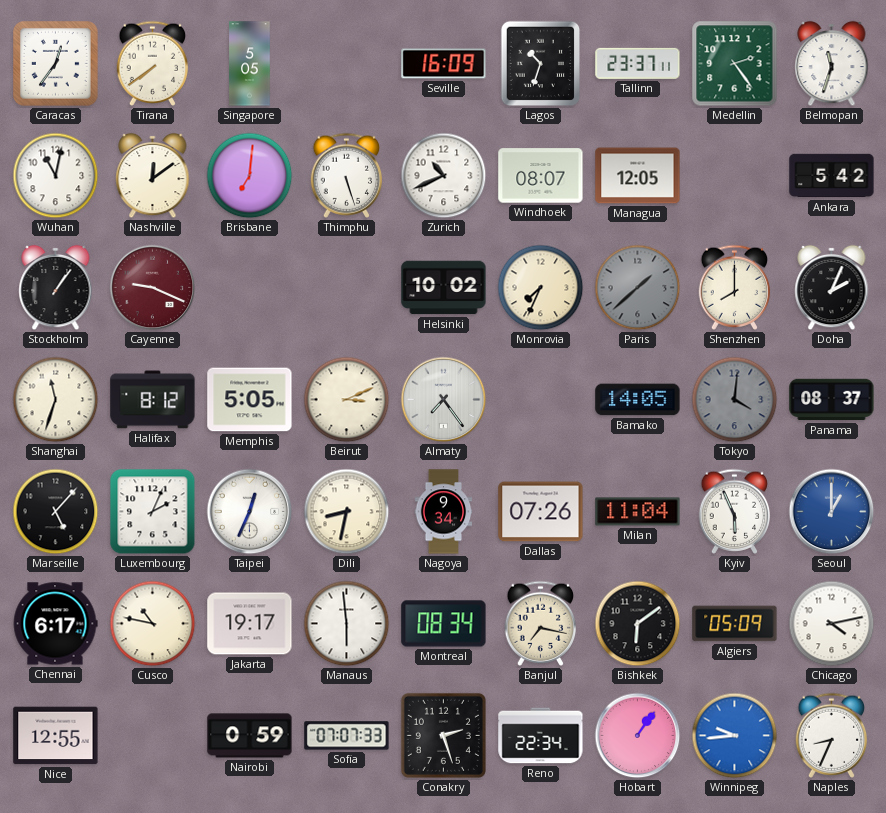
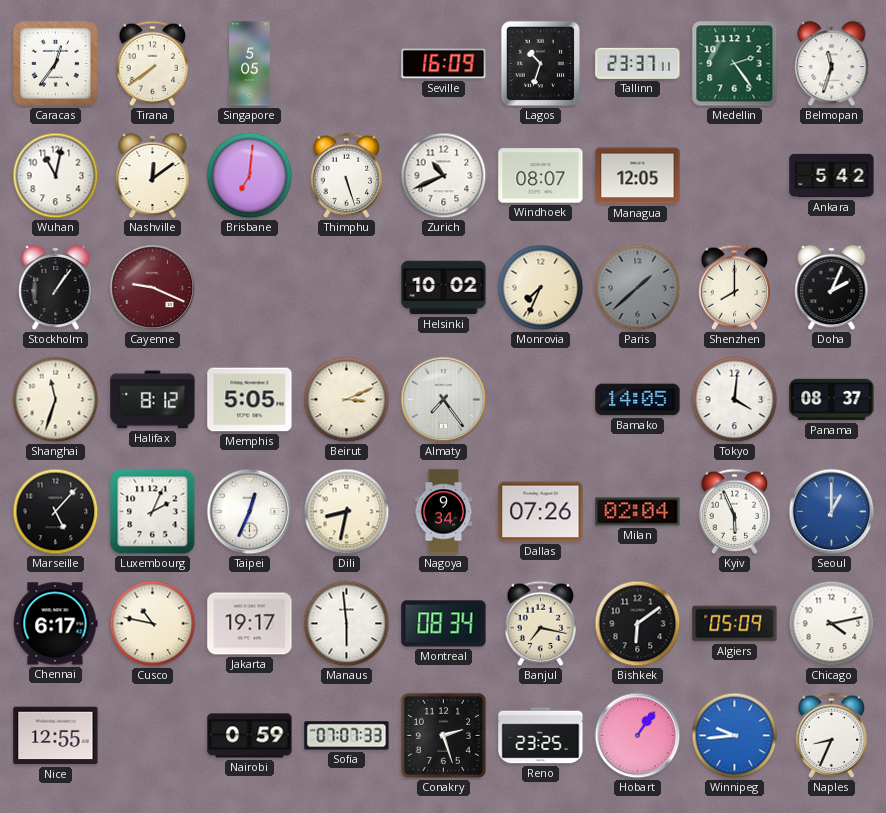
Tokyo dial: grey -> white
Milan: 11:04 -> 02:04
Reno: 22:34 -> 23:25
